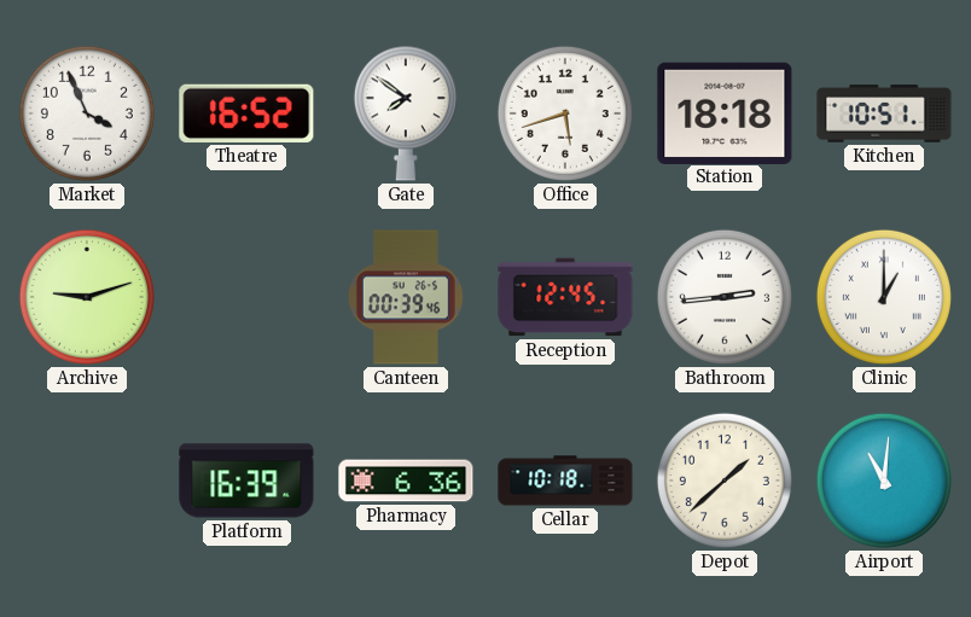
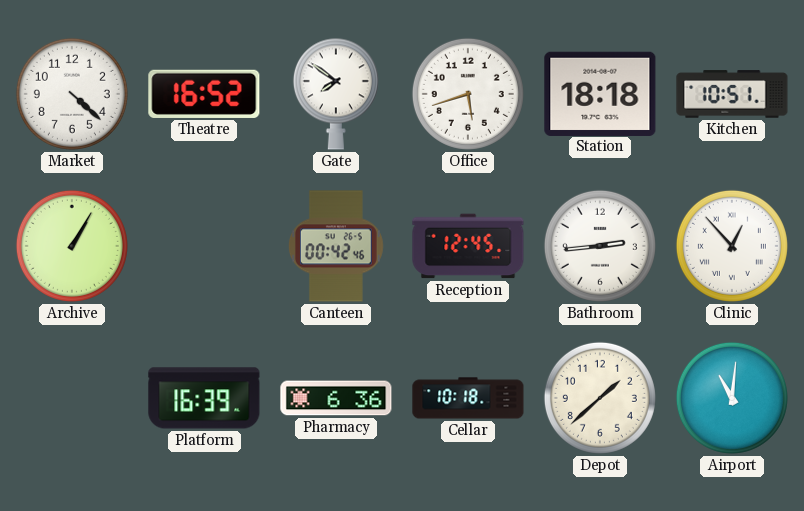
Market: 3:56 -> 4:22
Archive: 9:12 -> 1:05
Canteen: 00:39 -> 00:42
Clinic: 1:00 -> 12:53
